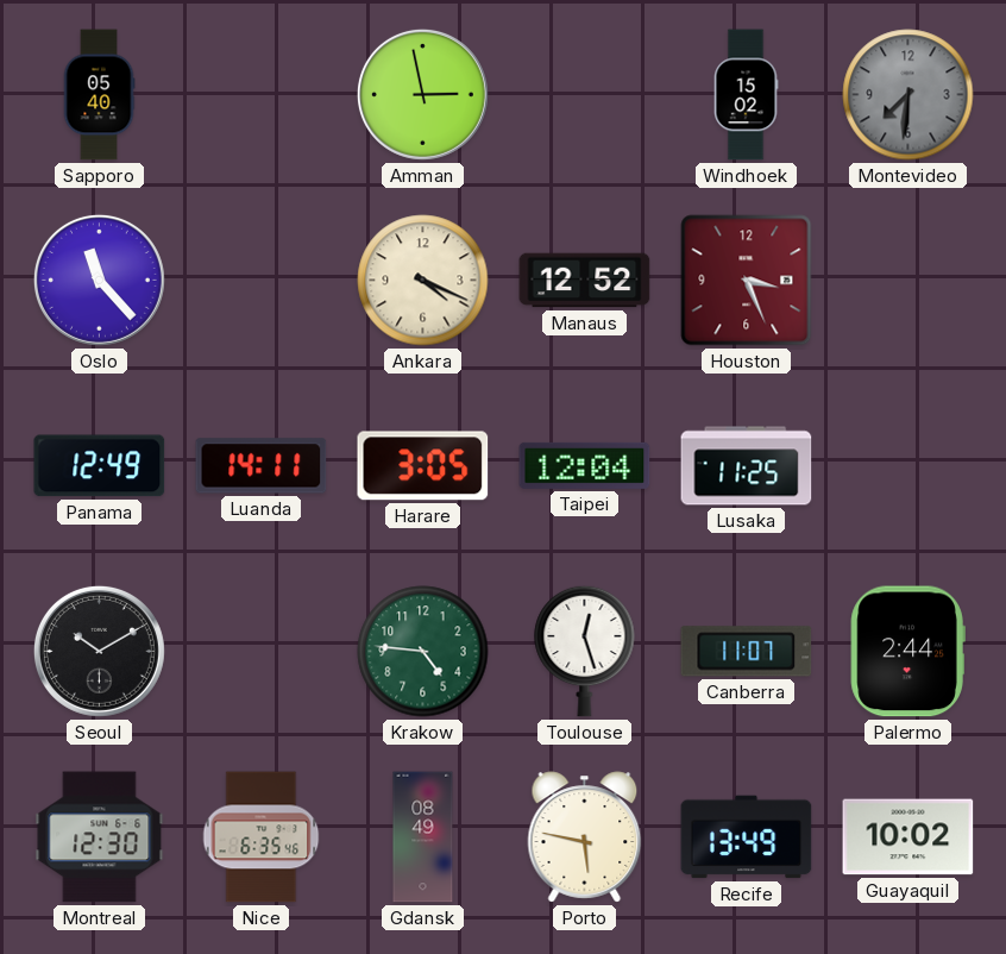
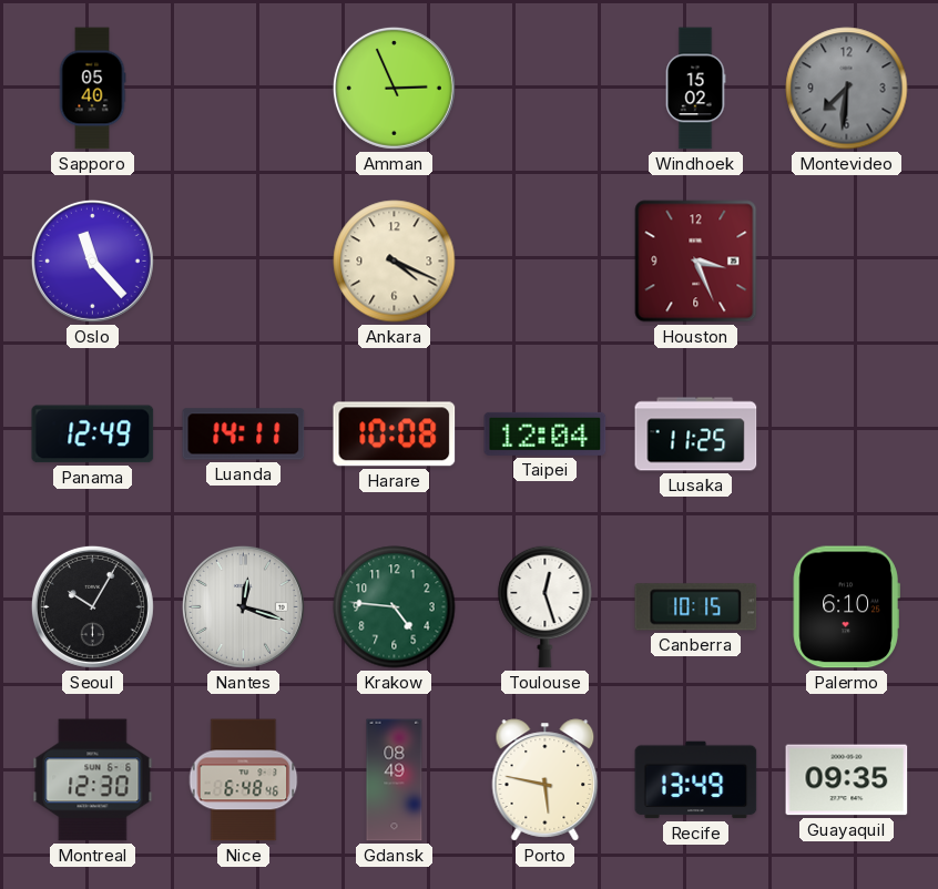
Amman: 2:58 -> 2:56
Manaus: 12:52 -> none
Harare: 3:05 -> 10:08
Seoul: 10:10 -> 10:05
Nantes: none -> 12:18
Canberra: 11:07 -> 10:15
Palermo: 2:44 -> 6:10
Nice: 6:35 -> 6:48
Guayaquil: 10:02 -> 09:35
